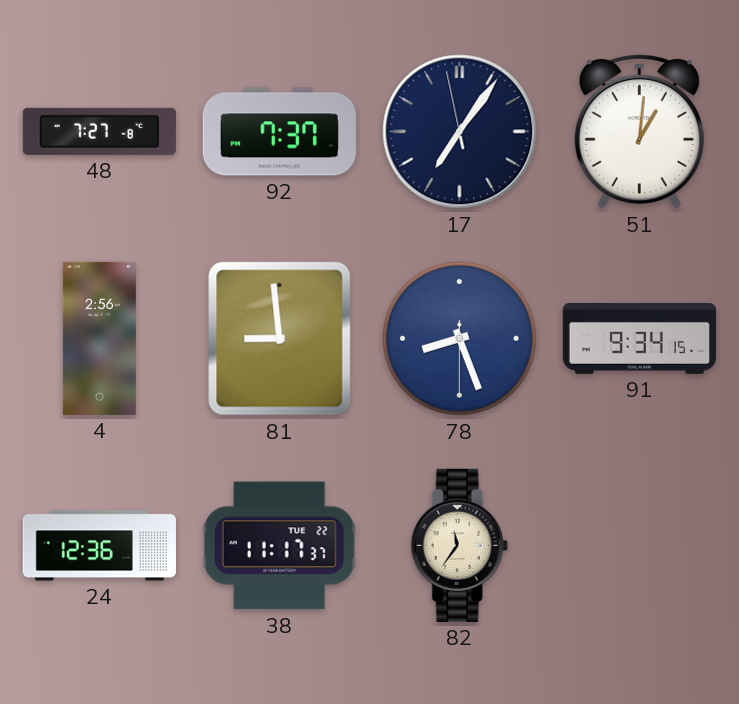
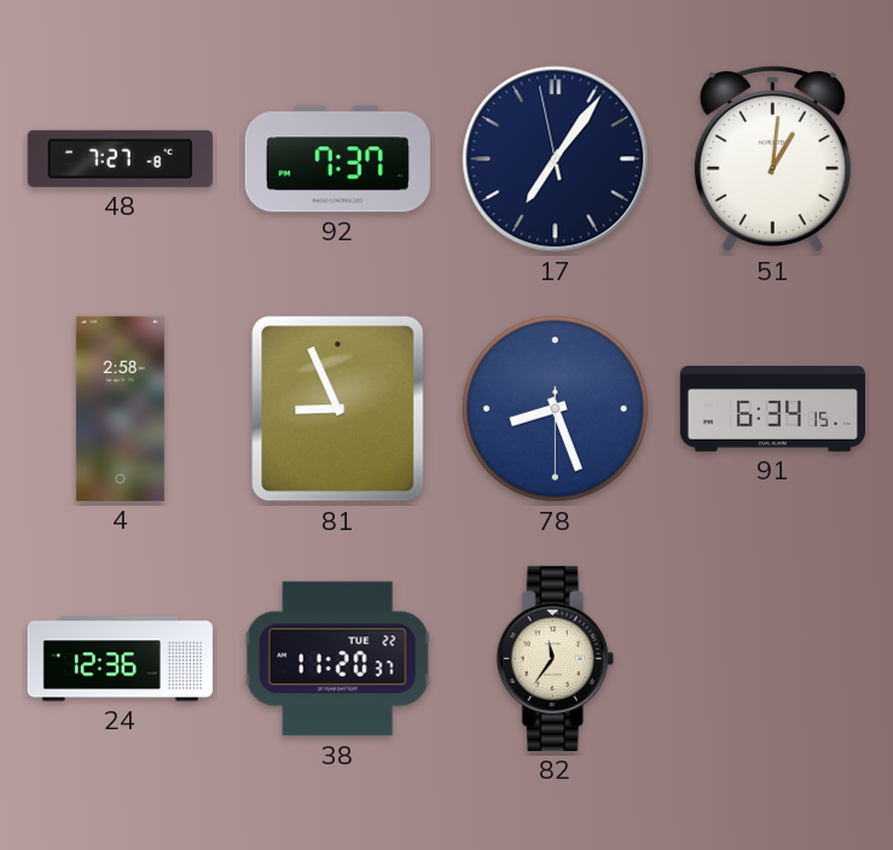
4: 2:56 -> 2:58
81: 8:59 -> 8:56
91: 9:34 -> 6:34
38: 11:17 -> 11:20
